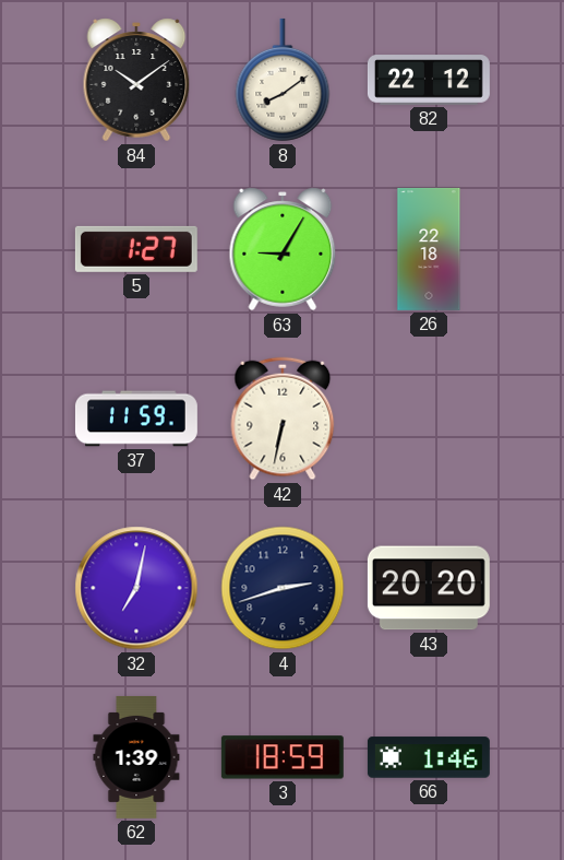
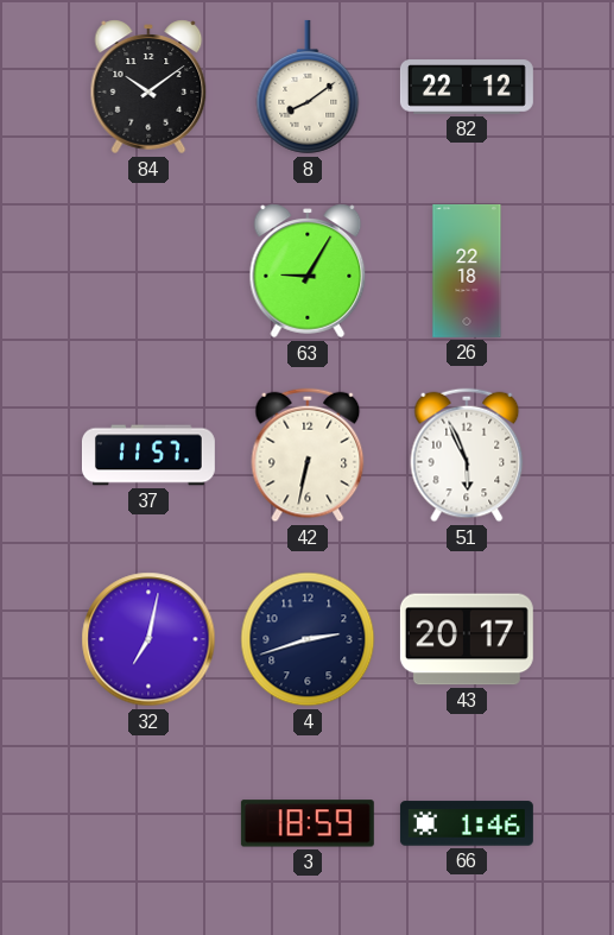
5: 1:27 -> none
37: 11:59 -> 11:57
51: none -> 5:56
43: 20:20 -> 20:17
62: 1:39 -> none
